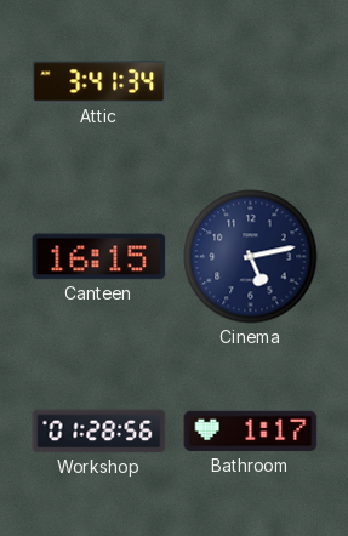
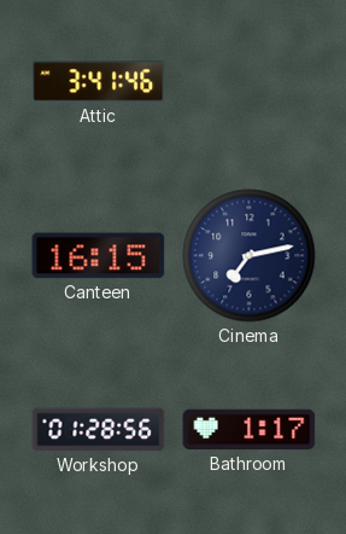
Attic: 3:41:34 -> 3:41:46
Cinema: 5:13 -> 7:13
